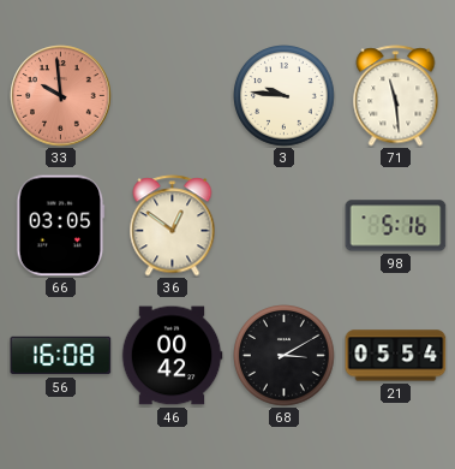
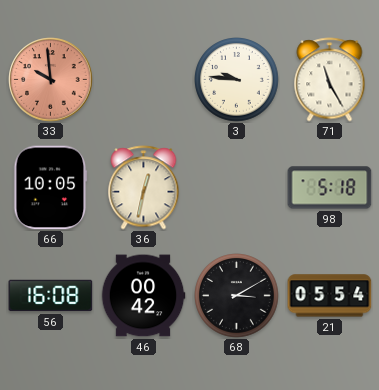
71: 11:29 -> 11:25
66: 03:05 -> 10:05
36: 12:51 -> 12:32
98: 5:16 -> 5:18
